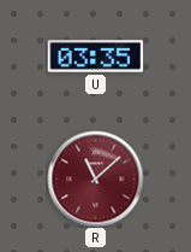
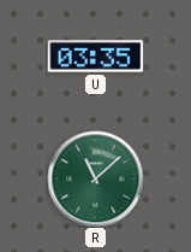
R dial: burgundy -> green
